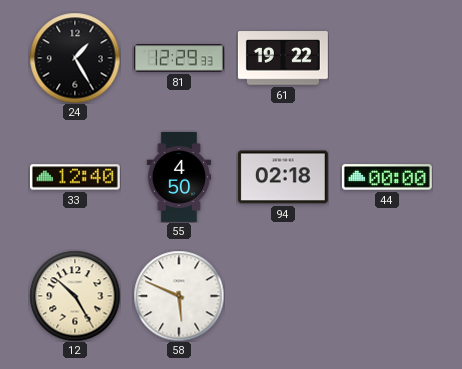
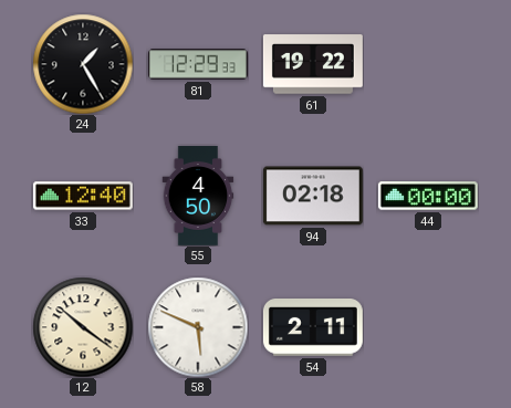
12: 10:25 -> 10:21
54: none -> 2:11
